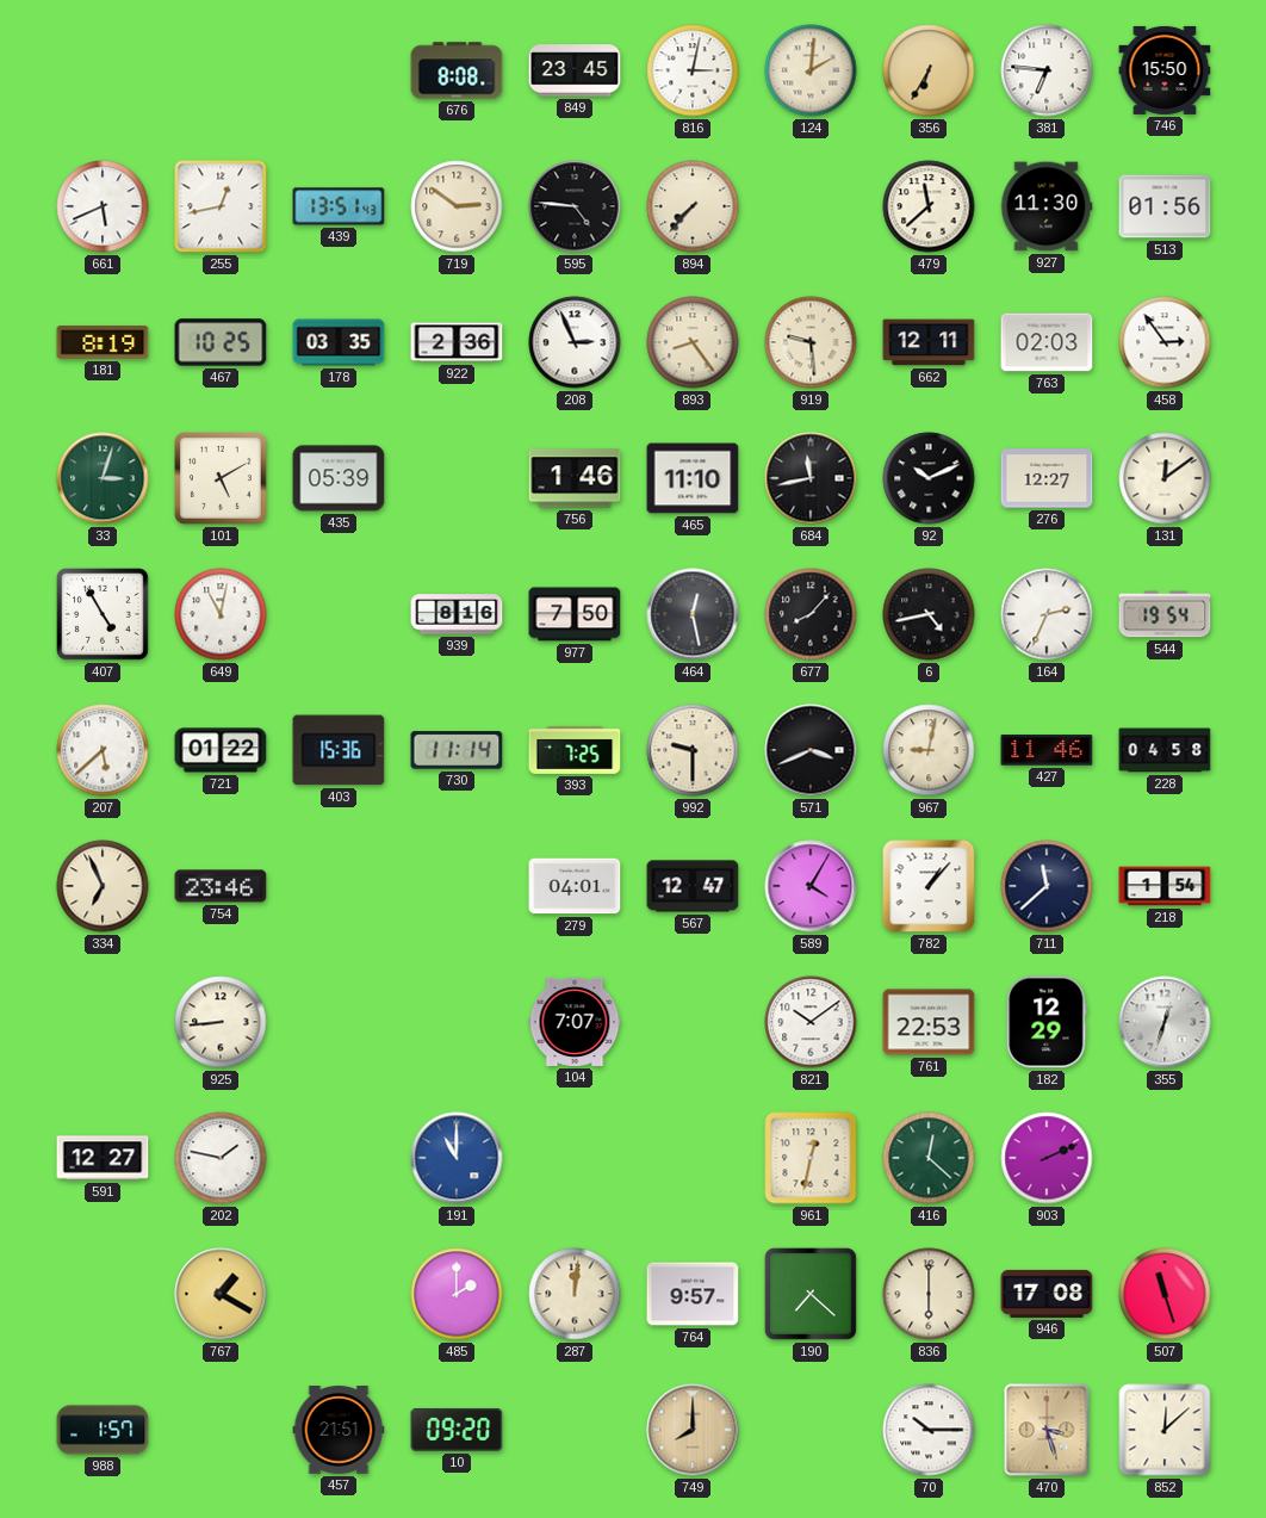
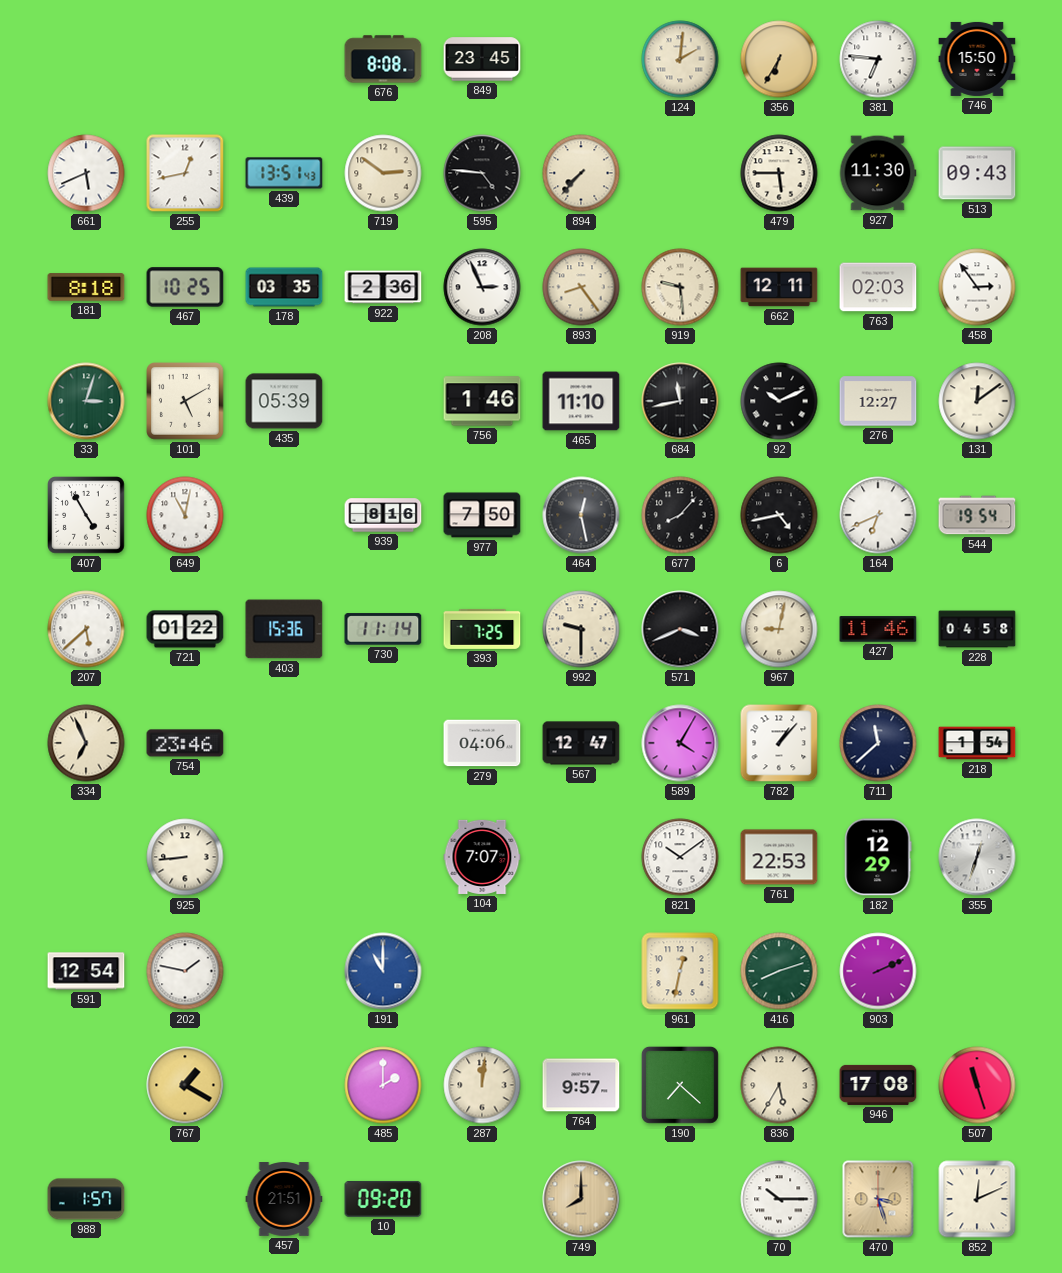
816: 3:02 -> none
479: 11:38 -> 5:45
513: 01:56 -> 09:43
181: 8:19 -> 8:18
164: 2:34 -> 6:41
279: 04:01 -> 04:06
591: 12:27 -> 12:54
416: 12:22 -> 8:12
836: 6:00 -> 5:35
852: 12:08 -> 12:11
